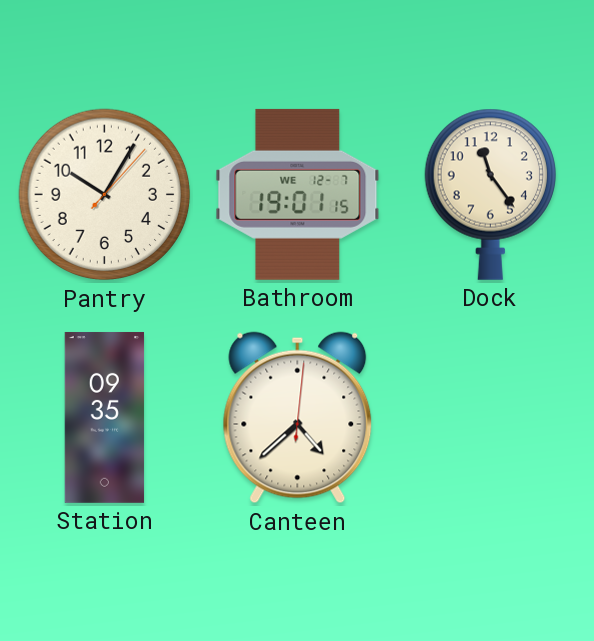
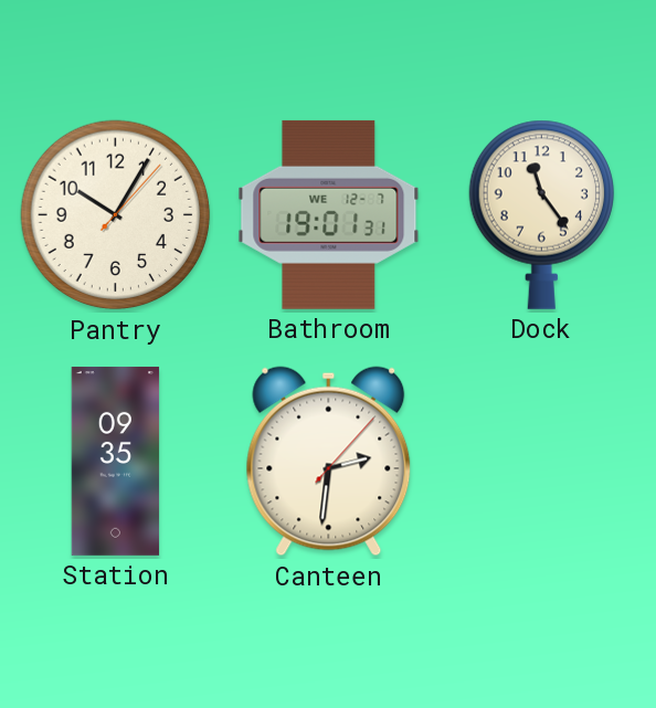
Bathroom: 19:01:15 -> 19:01:31
Canteen: 4:38 -> 2:31
